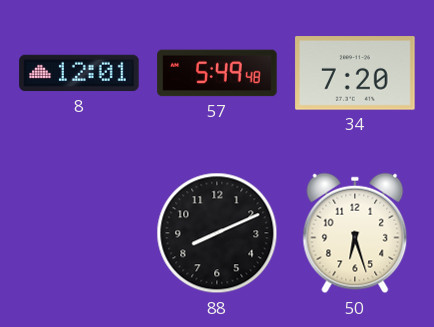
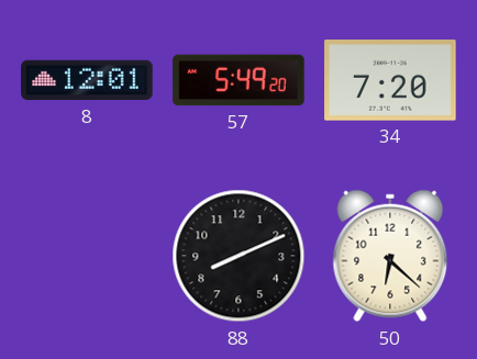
57: 5:49:48 -> 5:49:20
50: 6:27 -> 6:22
